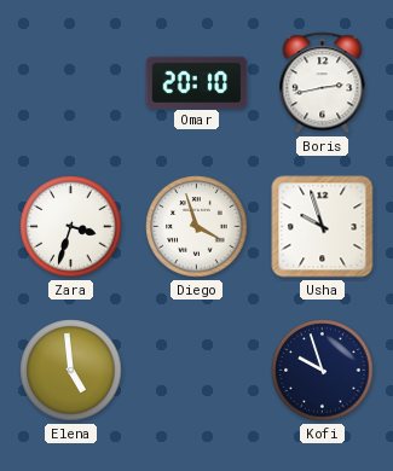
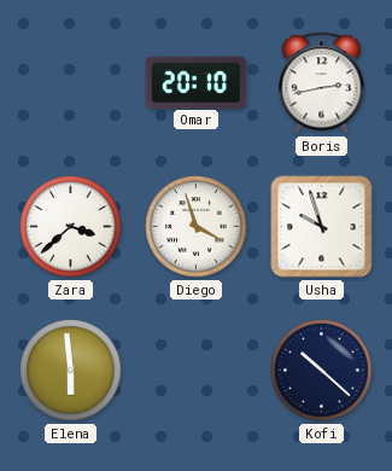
Zara: 3:33 -> 3:38
Elena: 4:59 -> 5:59
Kofi: 9:57 -> 10:22
